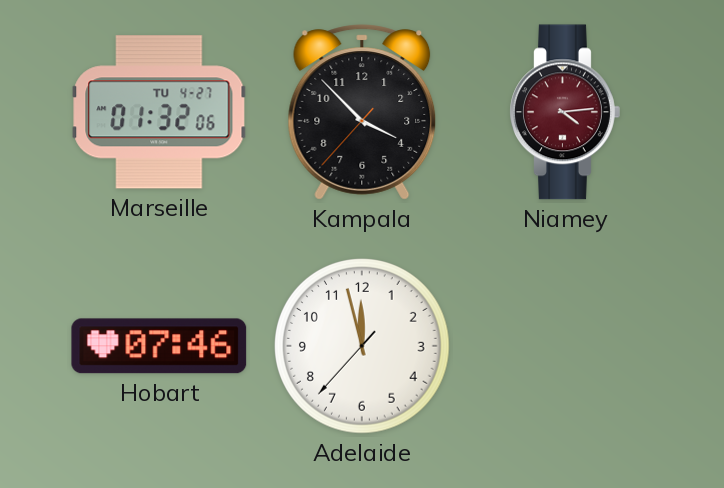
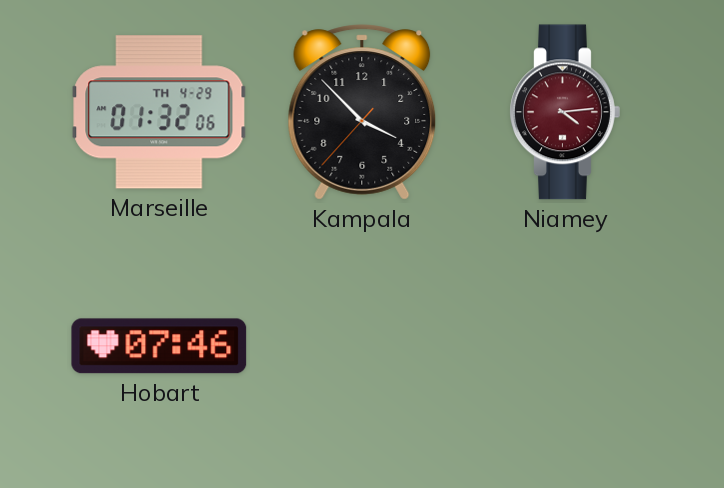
Marseille date: TU 4-27 -> TH 4-29
Adelaide: 11:57 -> none
